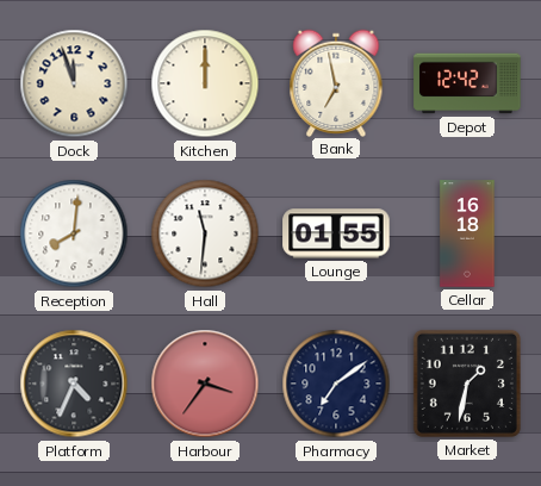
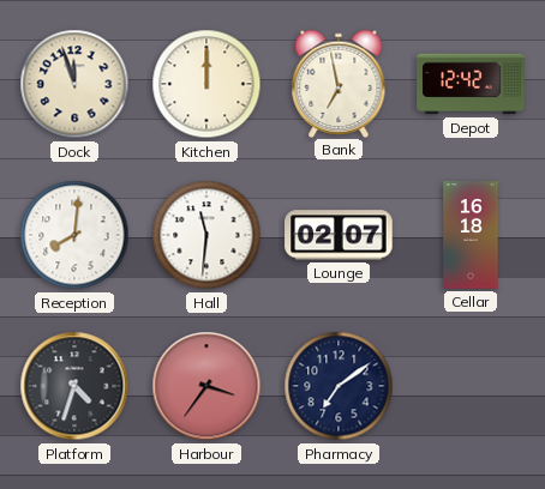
Lounge: 01:55 -> 02:07
Platform: 4:34 -> 4:33
Market: 1:32 -> none
